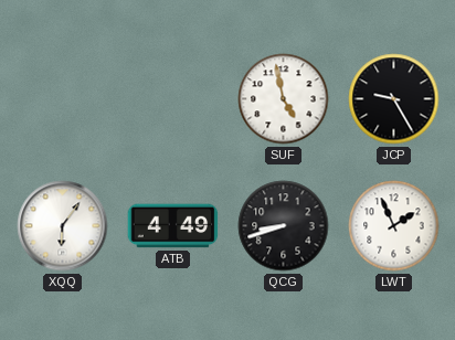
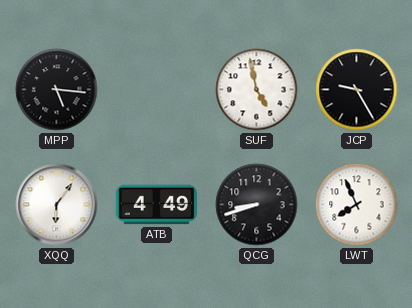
MPP: none -> 5:16
LWT: 1:56 -> 7:56
